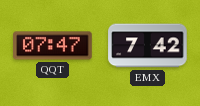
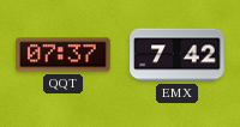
QQT: 07:47 -> 07:37
